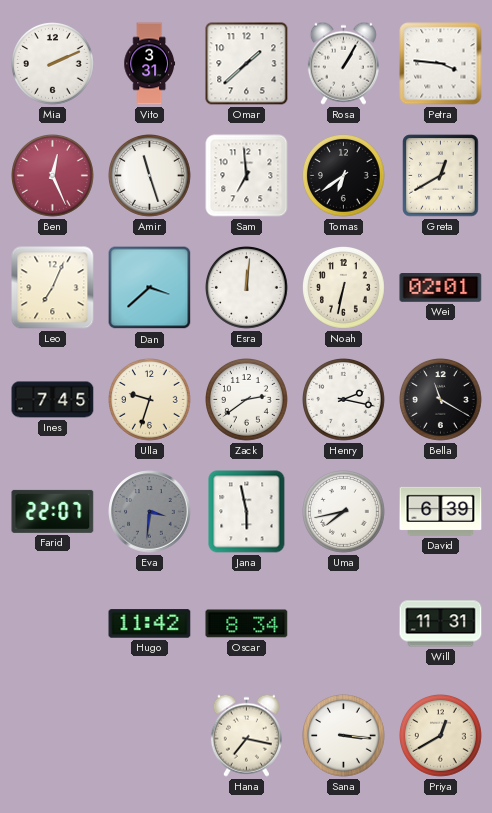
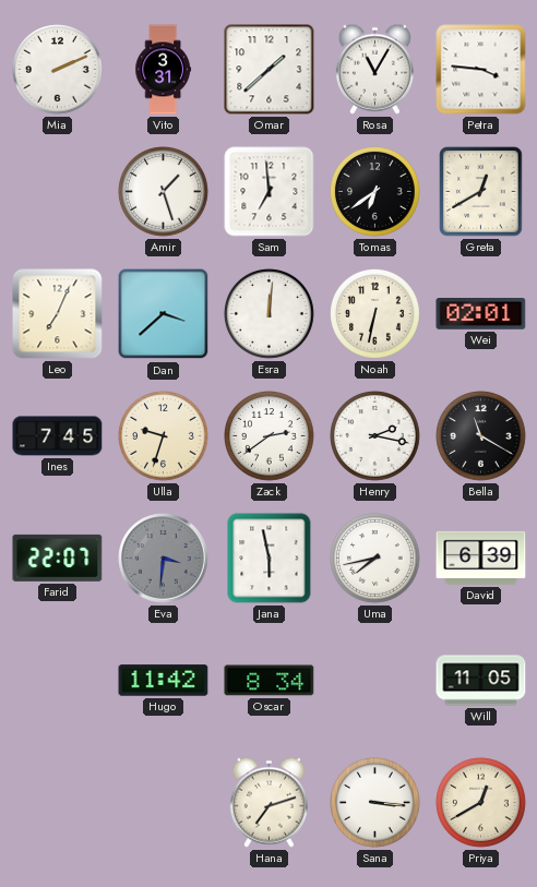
Rosa: 1:05 -> 11:05
Ben: 12:26 -> none
Amir: 11:27 -> 1:27
Will: 11:31 -> 11:05
Hana: 7:17 -> 7:12
